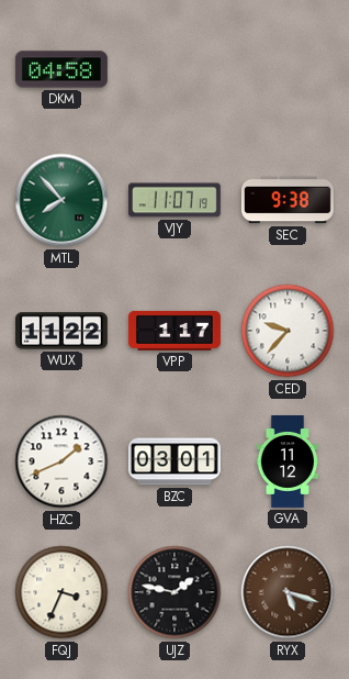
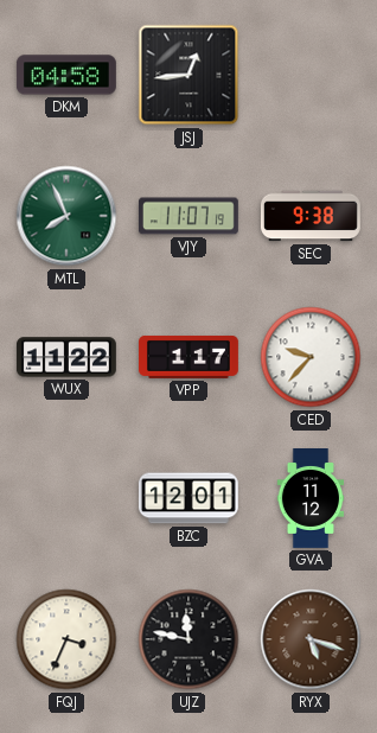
JSJ: none -> 12:44
MTL: 7:53 -> 7:56
HZC: 1:41 -> none
BZC: 03:01 -> 12:01
UJZ: 1:47 -> 11:47
